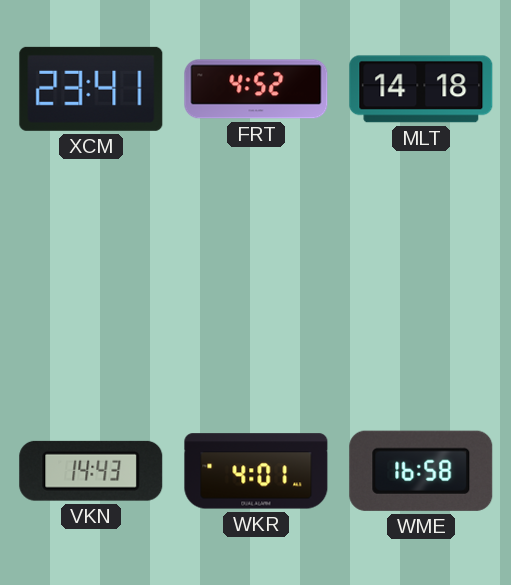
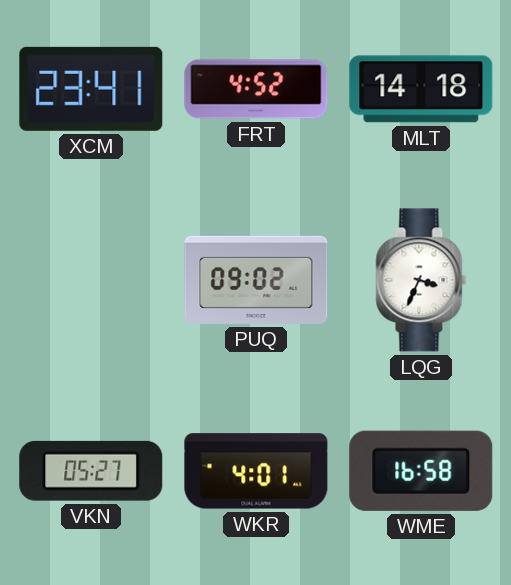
PUQ: none -> 09:02
LQG: none -> 3:34
VKN: 14:43 -> 05:27
